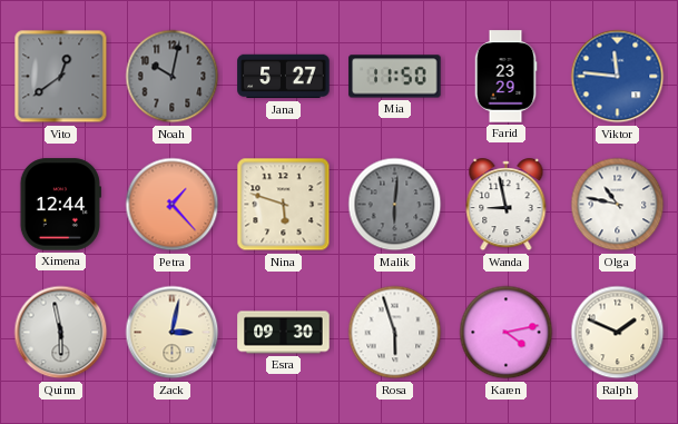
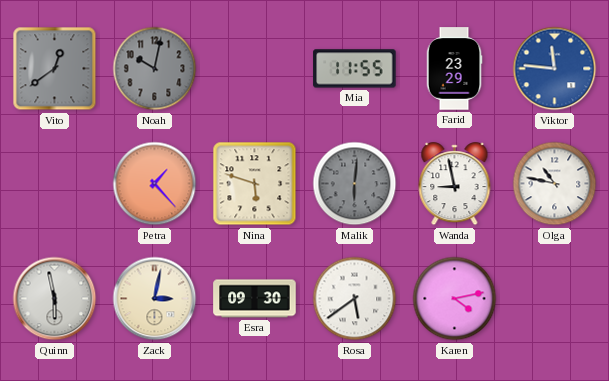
Jana: 5:27 -> none
Mia: 11:50 -> 11:55
Ximena: 12:44 -> none
Rosa: 5:57 -> 5:39
Ralph: 1:49 -> none
